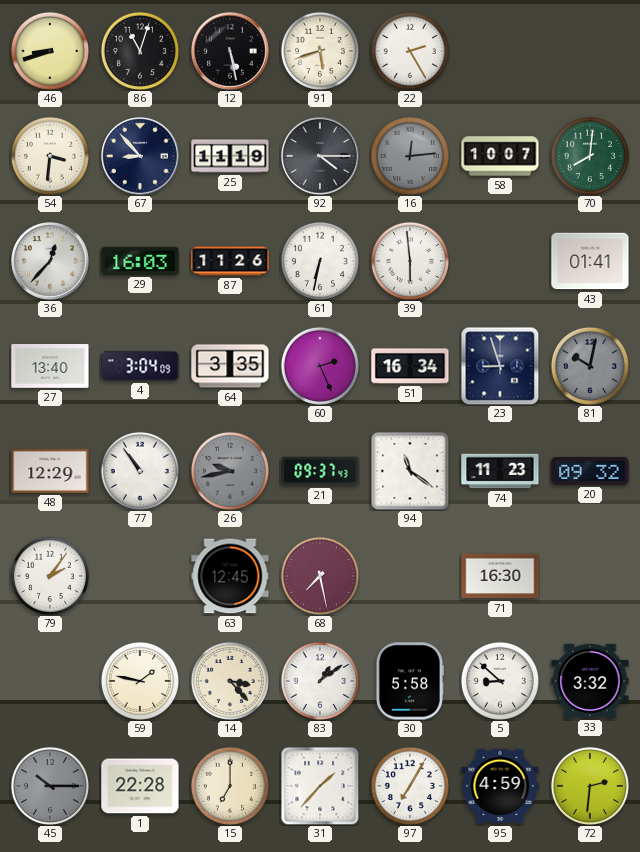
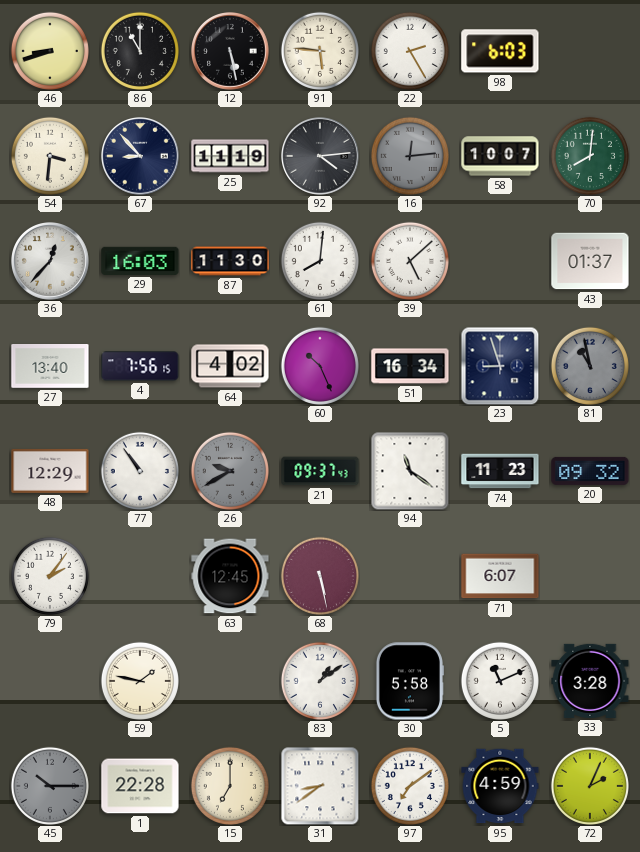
86: 11:03 -> 11:00
91: 5:42 -> 5:46
98: none -> 6:03
92: 4:15 -> 4:14
87: 11:26 -> 11:30
61: 6:32 -> 8:01
39: 5:59 -> 5:08
43: 01:41 -> 01:37
4: 3:04 -> 7:56
64: 3:35 -> 4:02
60: 2:26 -> 10:26
81: 10:02 -> 10:58
26: 9:43 -> 9:40
68: 7:28 -> 5:28
71: 16:30 -> 6:07
14: 3:23 -> none
5: 8:52 -> 11:11
33: 3:32 -> 3:28
31: 1:37 -> 8:39
97: 7:05 -> 7:09
72: 2:31 -> 2:04
